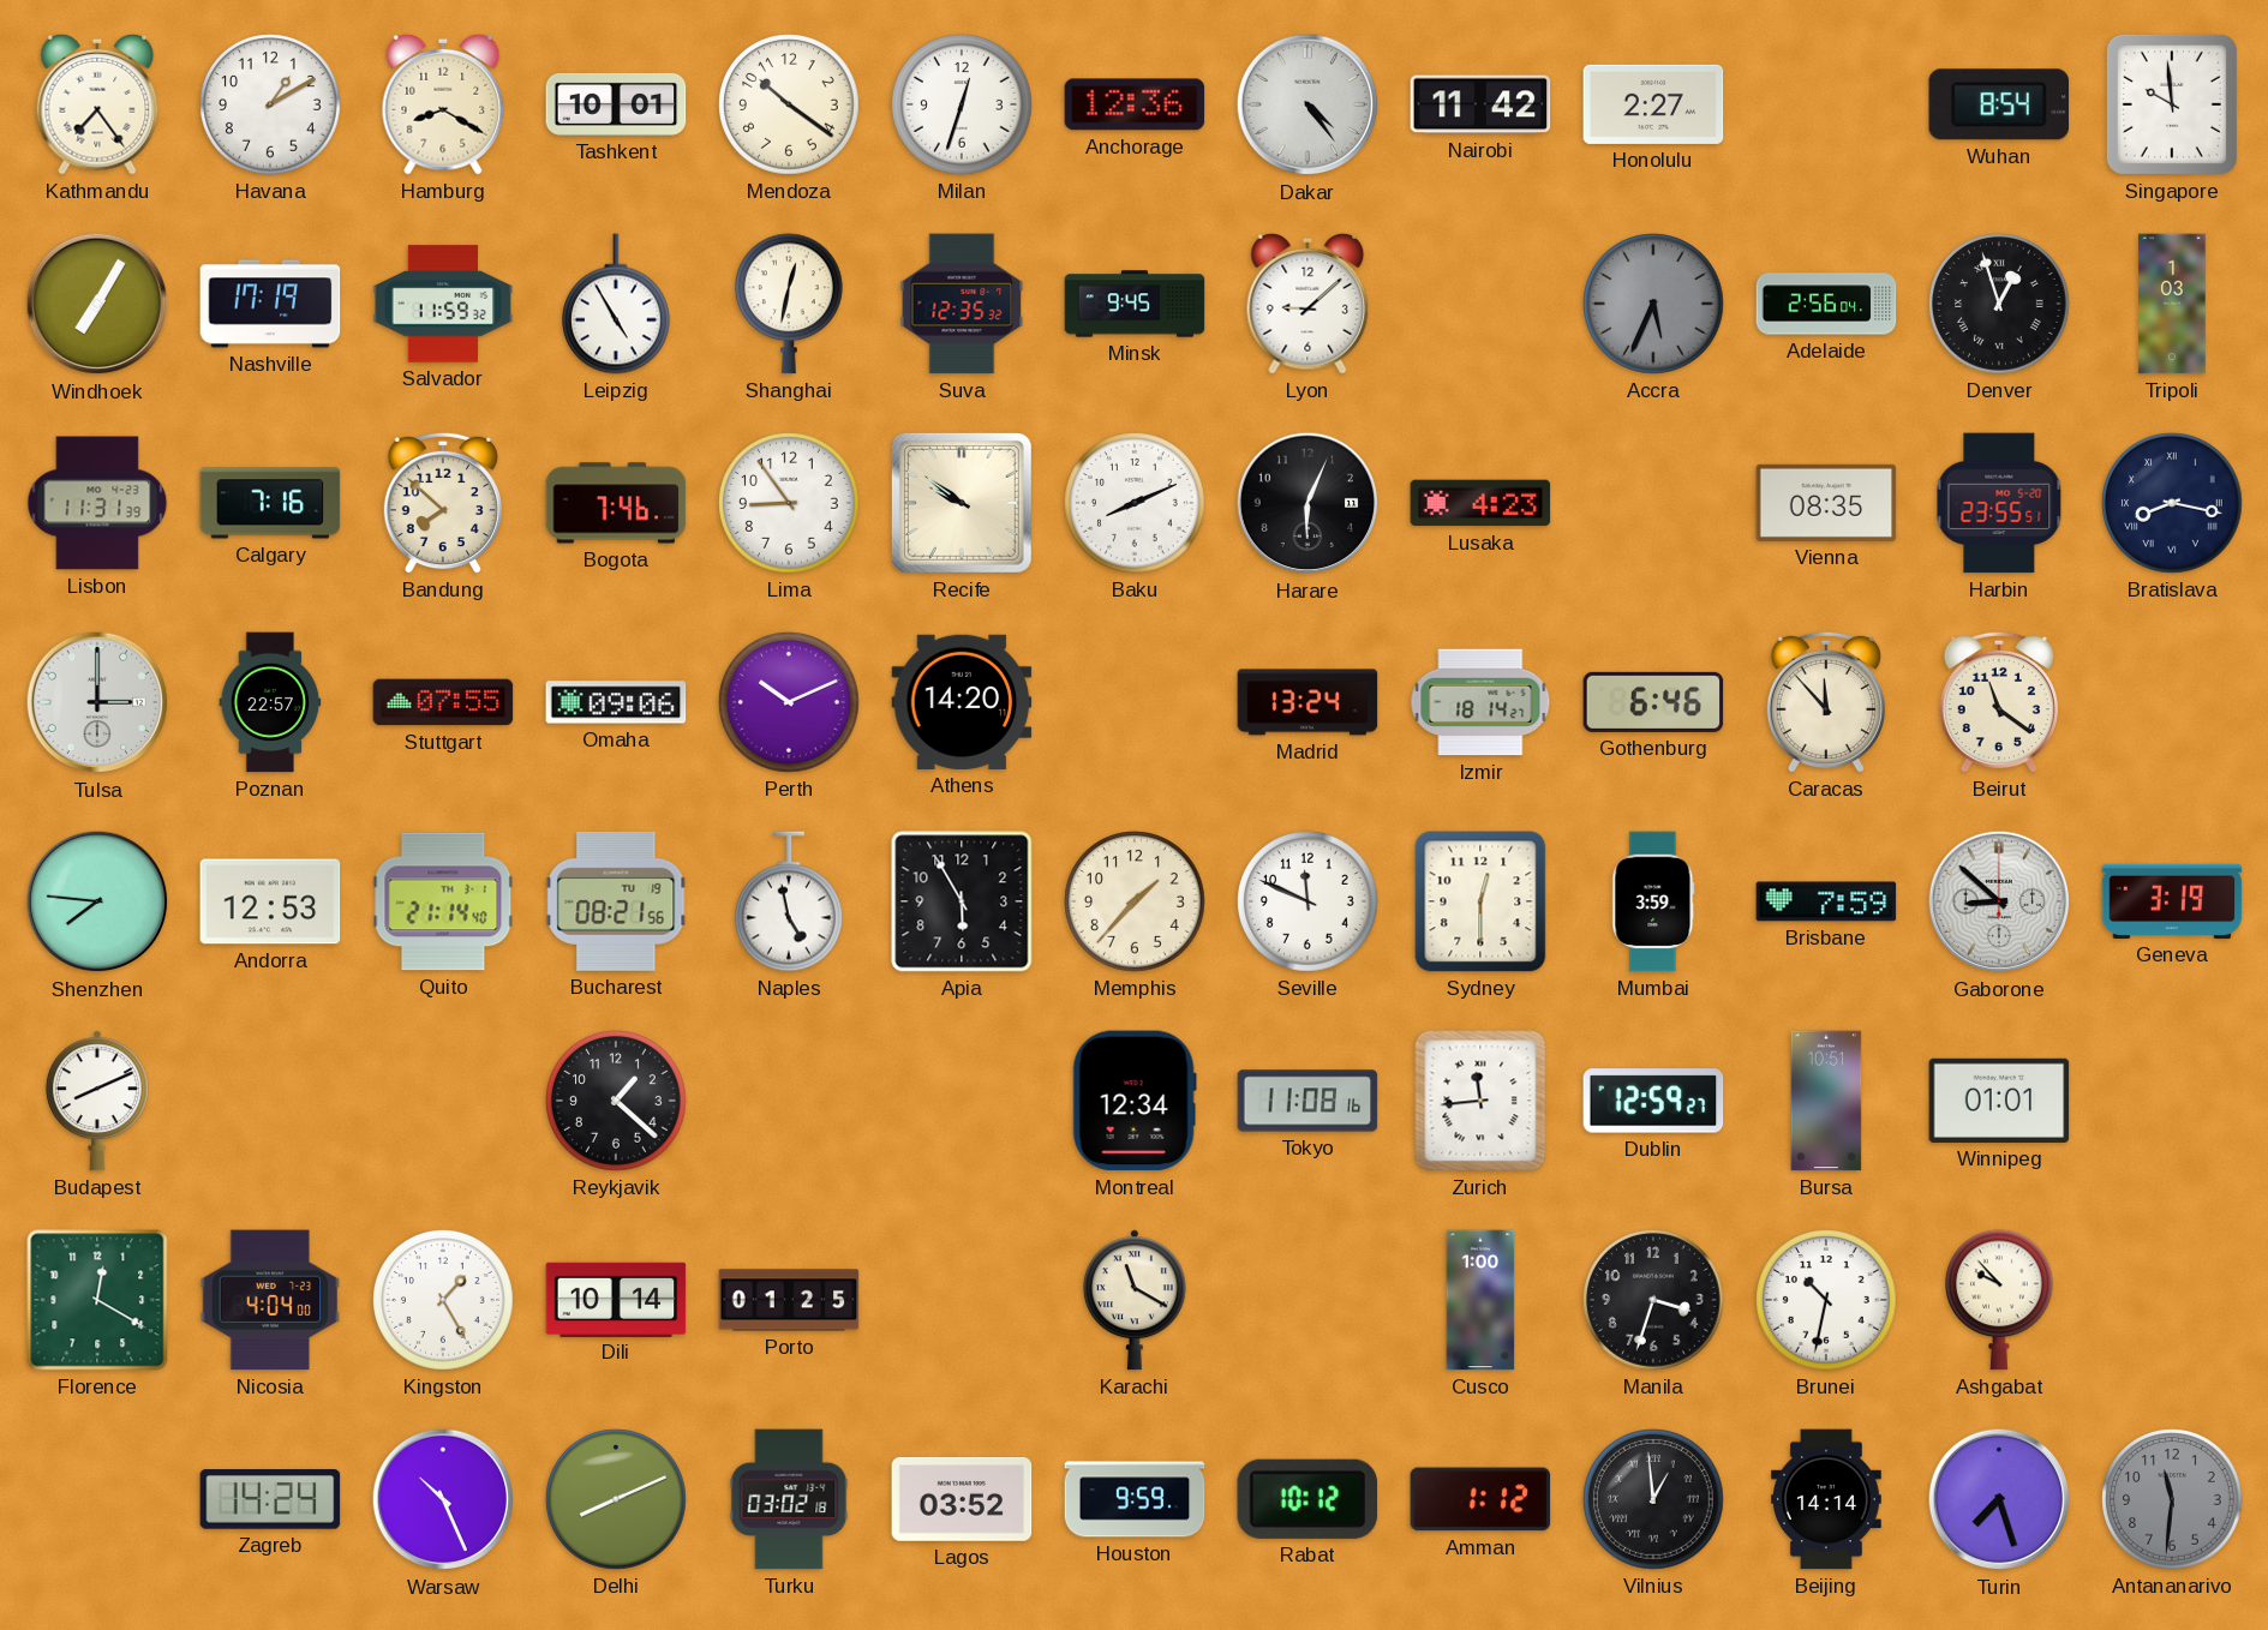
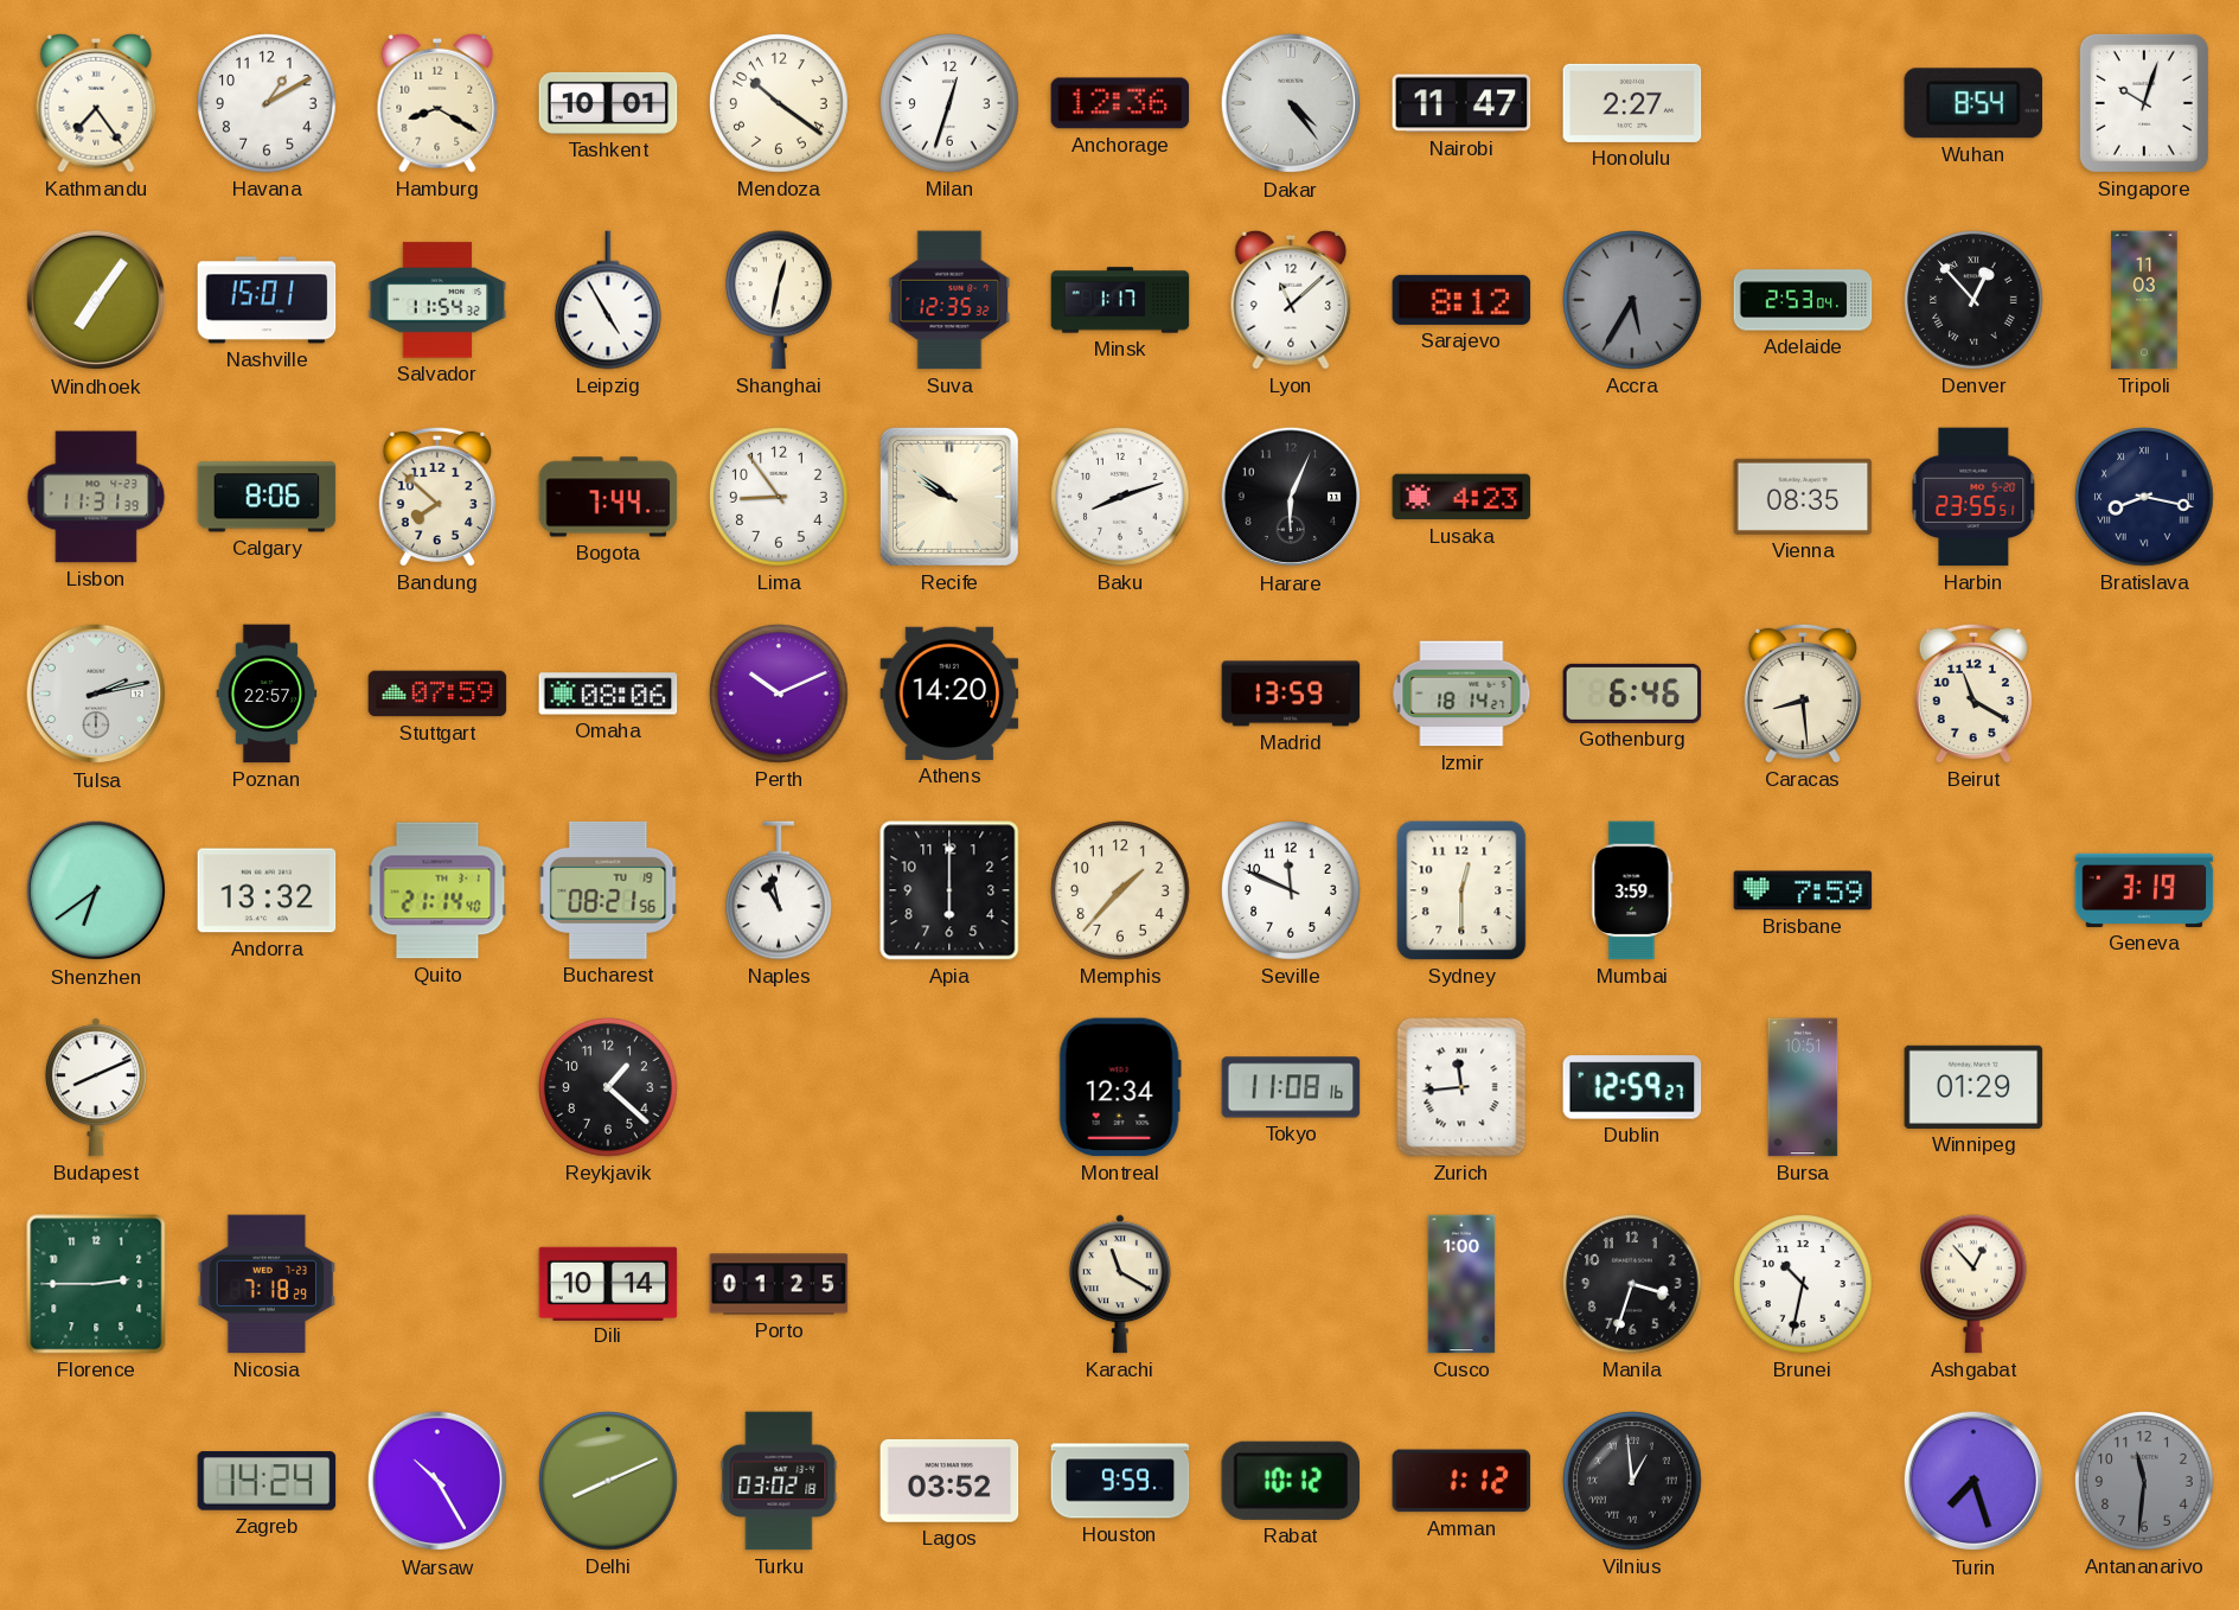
Nairobi: 11:42 -> 11:47
Singapore: 9:59 -> 10:03
Windhoek: 7:05 -> 7:06
Nashville: 17:19 -> 15:01
Salvador: 11:59 -> 11:54
Minsk: 9:45 -> 1:17
Lyon: 9:08 -> 11:08
Sarajevo: none -> 8:12
Accra: 5:34 -> 5:35
Adelaide: 2:56 -> 2:53
Denver: 12:57 -> 12:53
Tripoli: 1:03 -> 11:03
Calgary: 7:16 -> 8:06
Bogota: 7:46 -> 7:44
Baku: 8:11 -> 8:12
Tulsa: 3:00 -> 2:13
Stuttgart: 07:55 -> 07:59
Omaha: 09:06 -> 08:06
Madrid: 13:24 -> 13:59
Caracas: 11:53 -> 8:29
Beirut: 11:21 -> 11:20
Shenzhen: 7:46 -> 6:39
Andorra: 12:53 -> 13:32
Naples: 4:58 -> 10:58
Apia: 5:55 -> 6:00
Gaborone: 8:52 -> none
Winnipeg: 01:01 -> 01:29
Florence: 12:20 -> 2:45
Nicosia: 4:04 -> 7:18
Kingston: 1:25 -> none
Ashgabat: 9:53 -> 12:53
Warsaw: 10:26 -> 10:25
Beijing: 14:14 -> none
